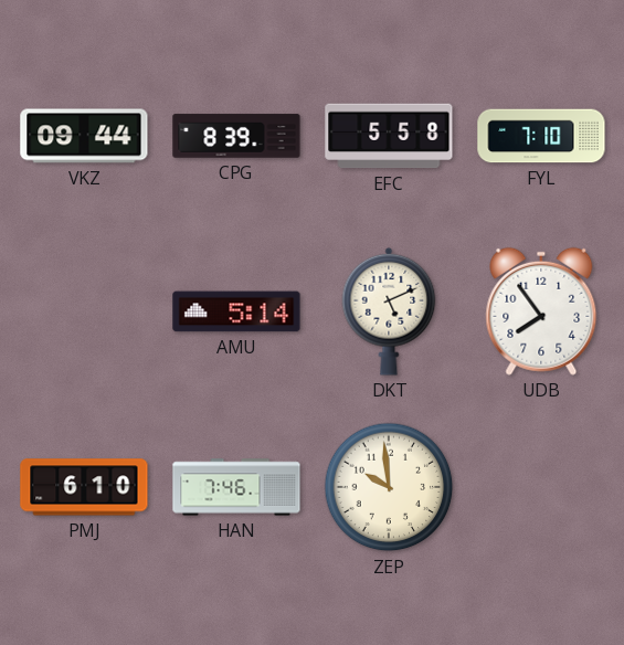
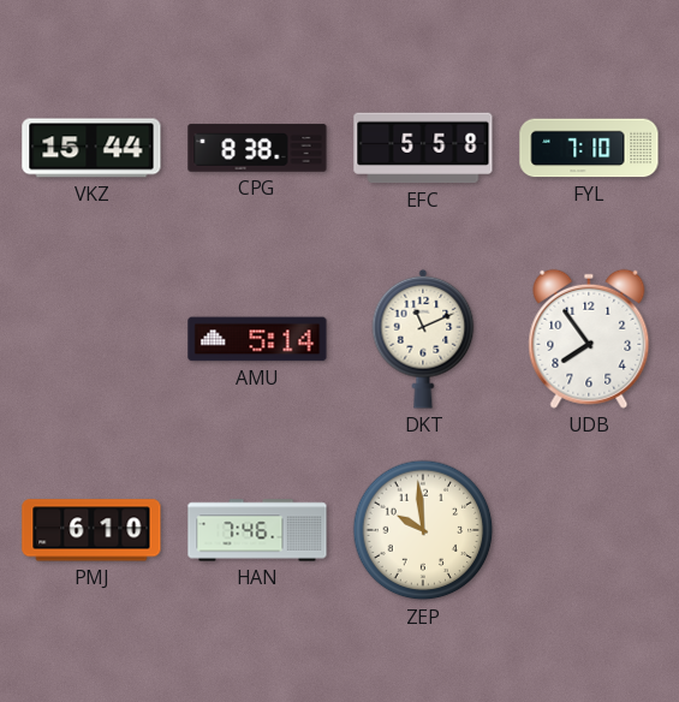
VKZ: 09:44 -> 15:44
CPG: 8:39 -> 8:38
DKT: 5:11 -> 11:11
